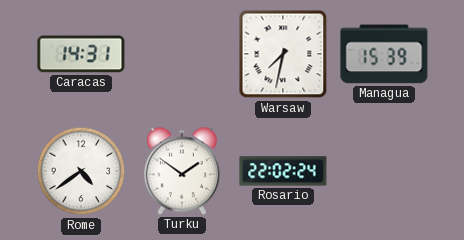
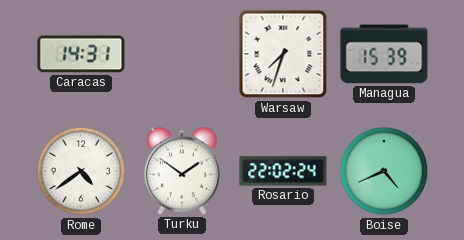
Warsaw: 7:32 -> 7:33
Boise: none -> 4:41
